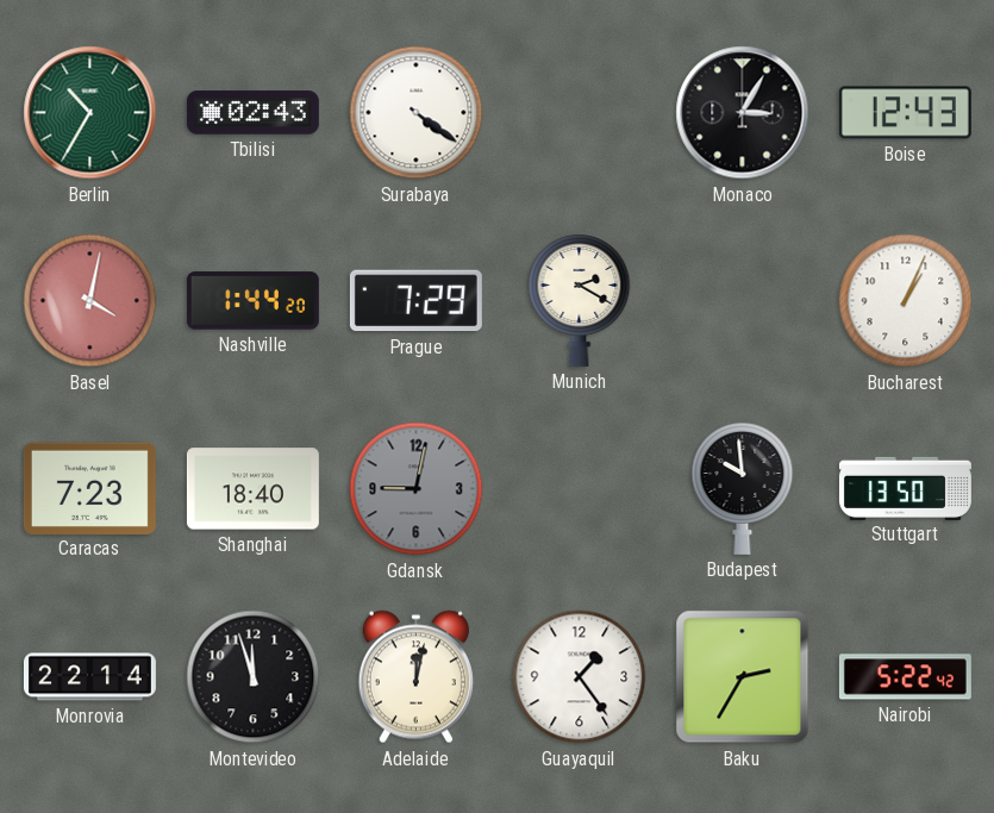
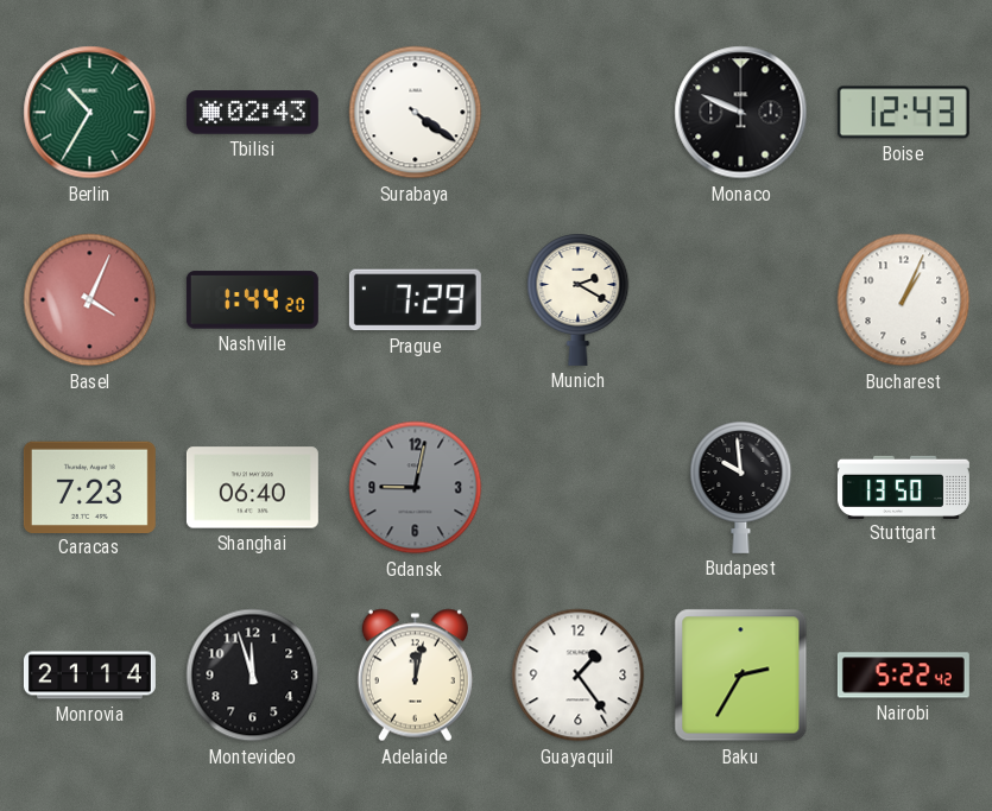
Monaco: 3:05 -> 9:49
Basel: 4:02 -> 4:04
Shanghai: 18:40 -> 06:40
Monrovia: 22:14 -> 21:14
